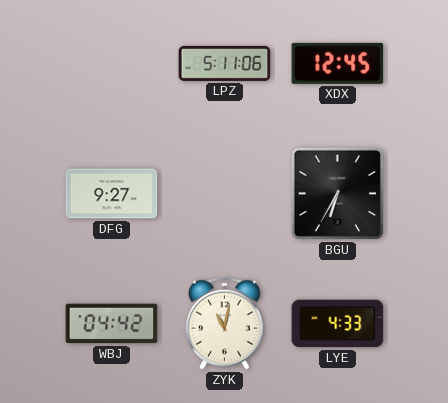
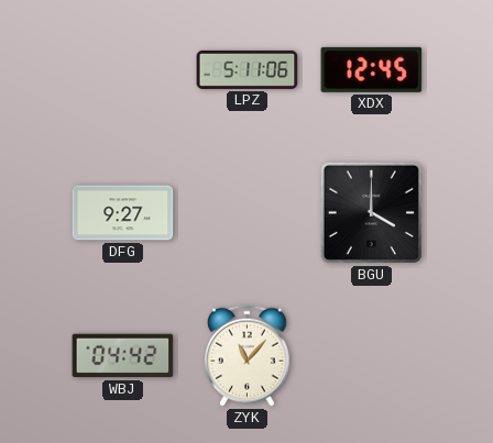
BGU: 6:35 -> 4:00
ZYK: 11:02 -> 11:07
LYE: 4:33 -> none
